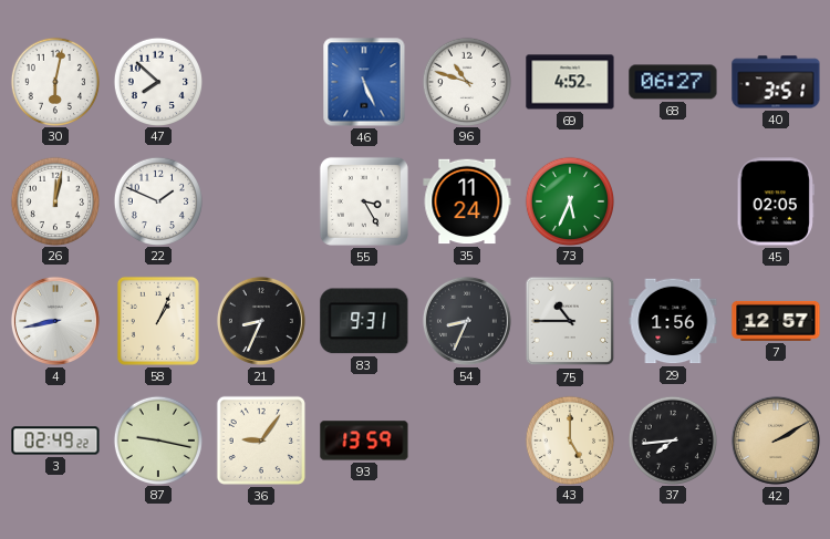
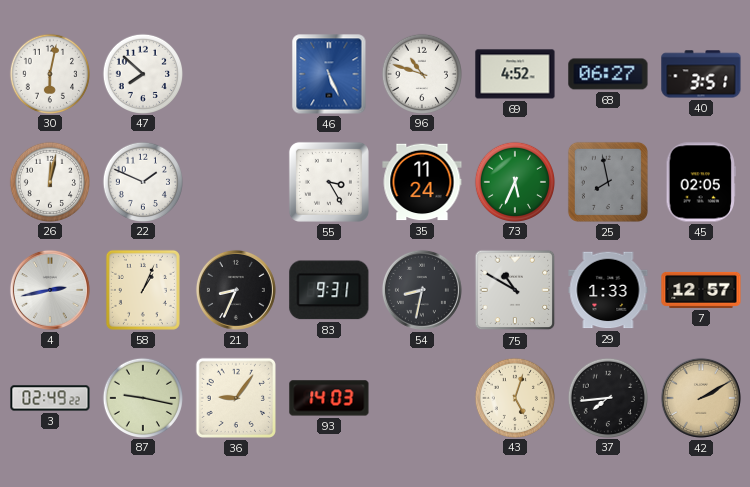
25: none -> 7:58
4: 8:43 -> 2:43
54: 8:34 -> 8:32
75: 10:45 -> 10:50
29: 1:56 -> 1:33
93: 13:59 -> 14:03
43: 5:00 -> 5:03
